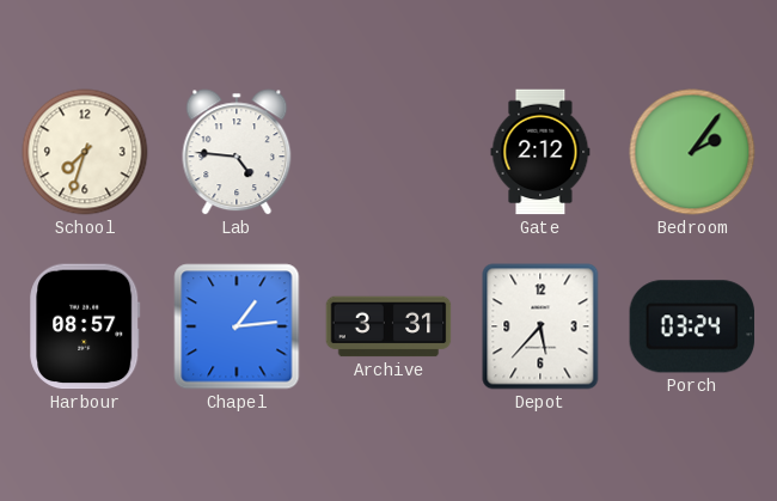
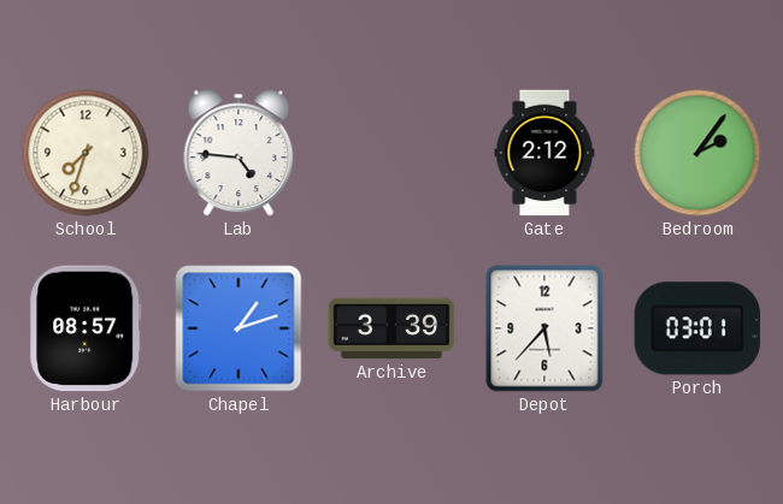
Chapel: 1:14 -> 1:12
Archive: 3:31 -> 3:39
Porch: 03:24 -> 03:01
